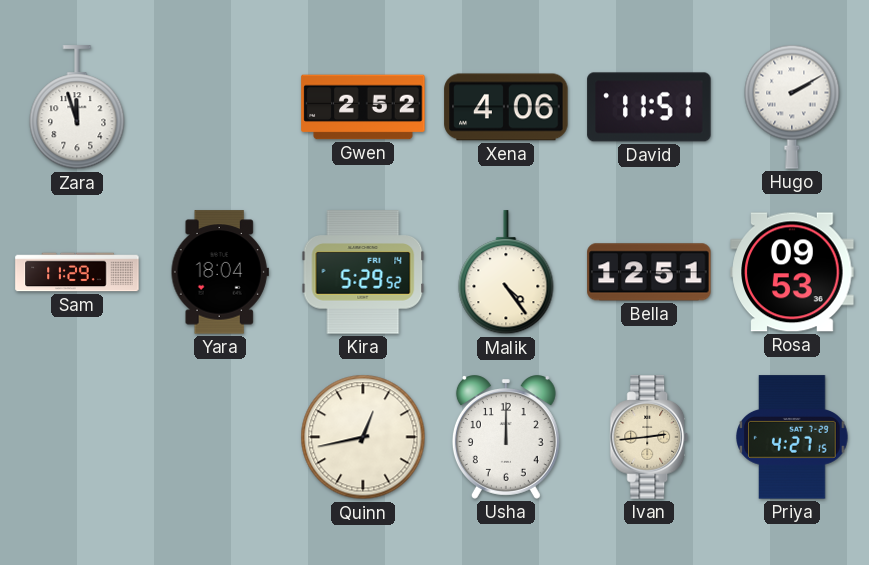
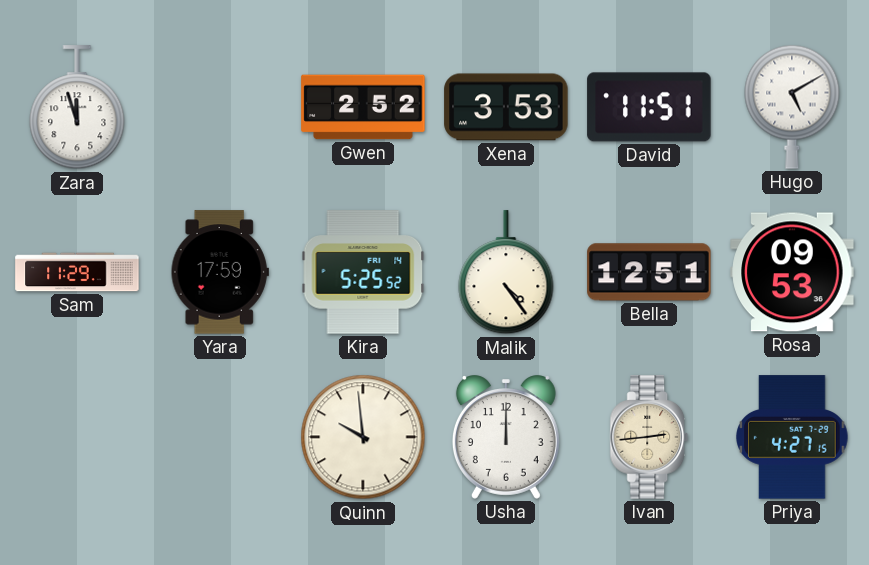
Xena: 4:06 -> 3:53
Hugo: 2:10 -> 5:10
Yara: 18:04 -> 17:59
Kira: 5:29 -> 5:25
Quinn: 12:43 -> 9:59
